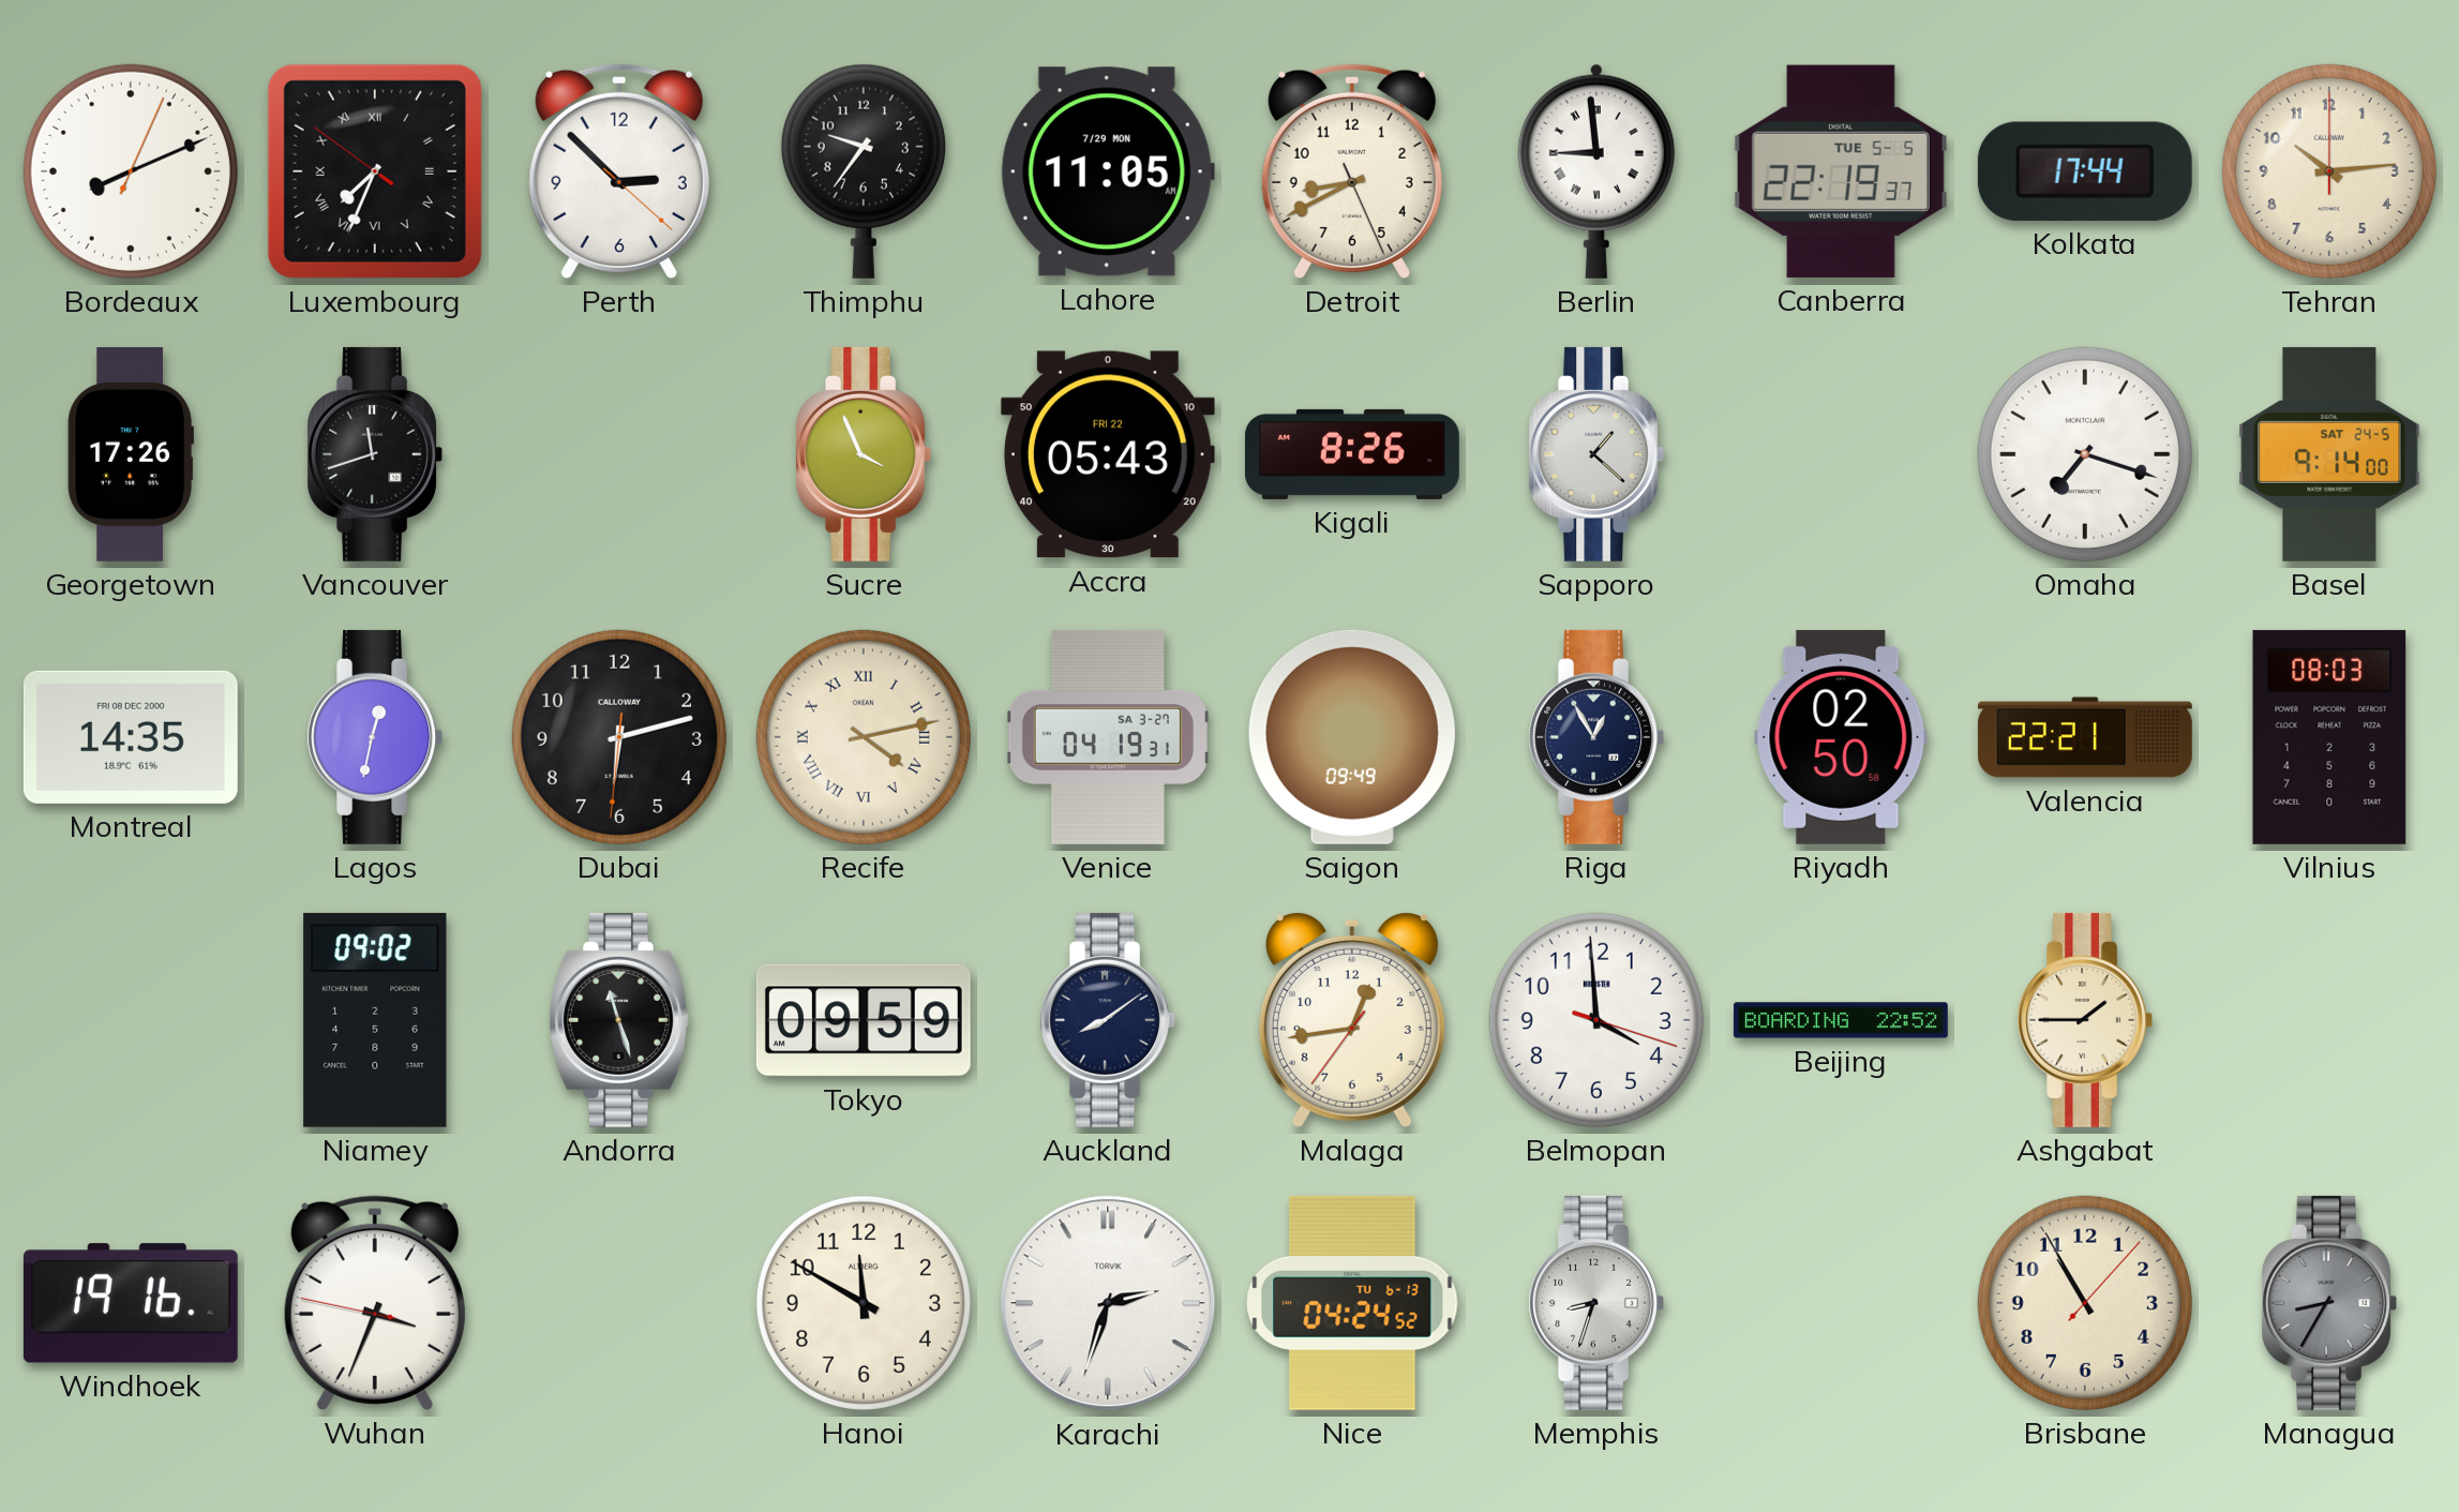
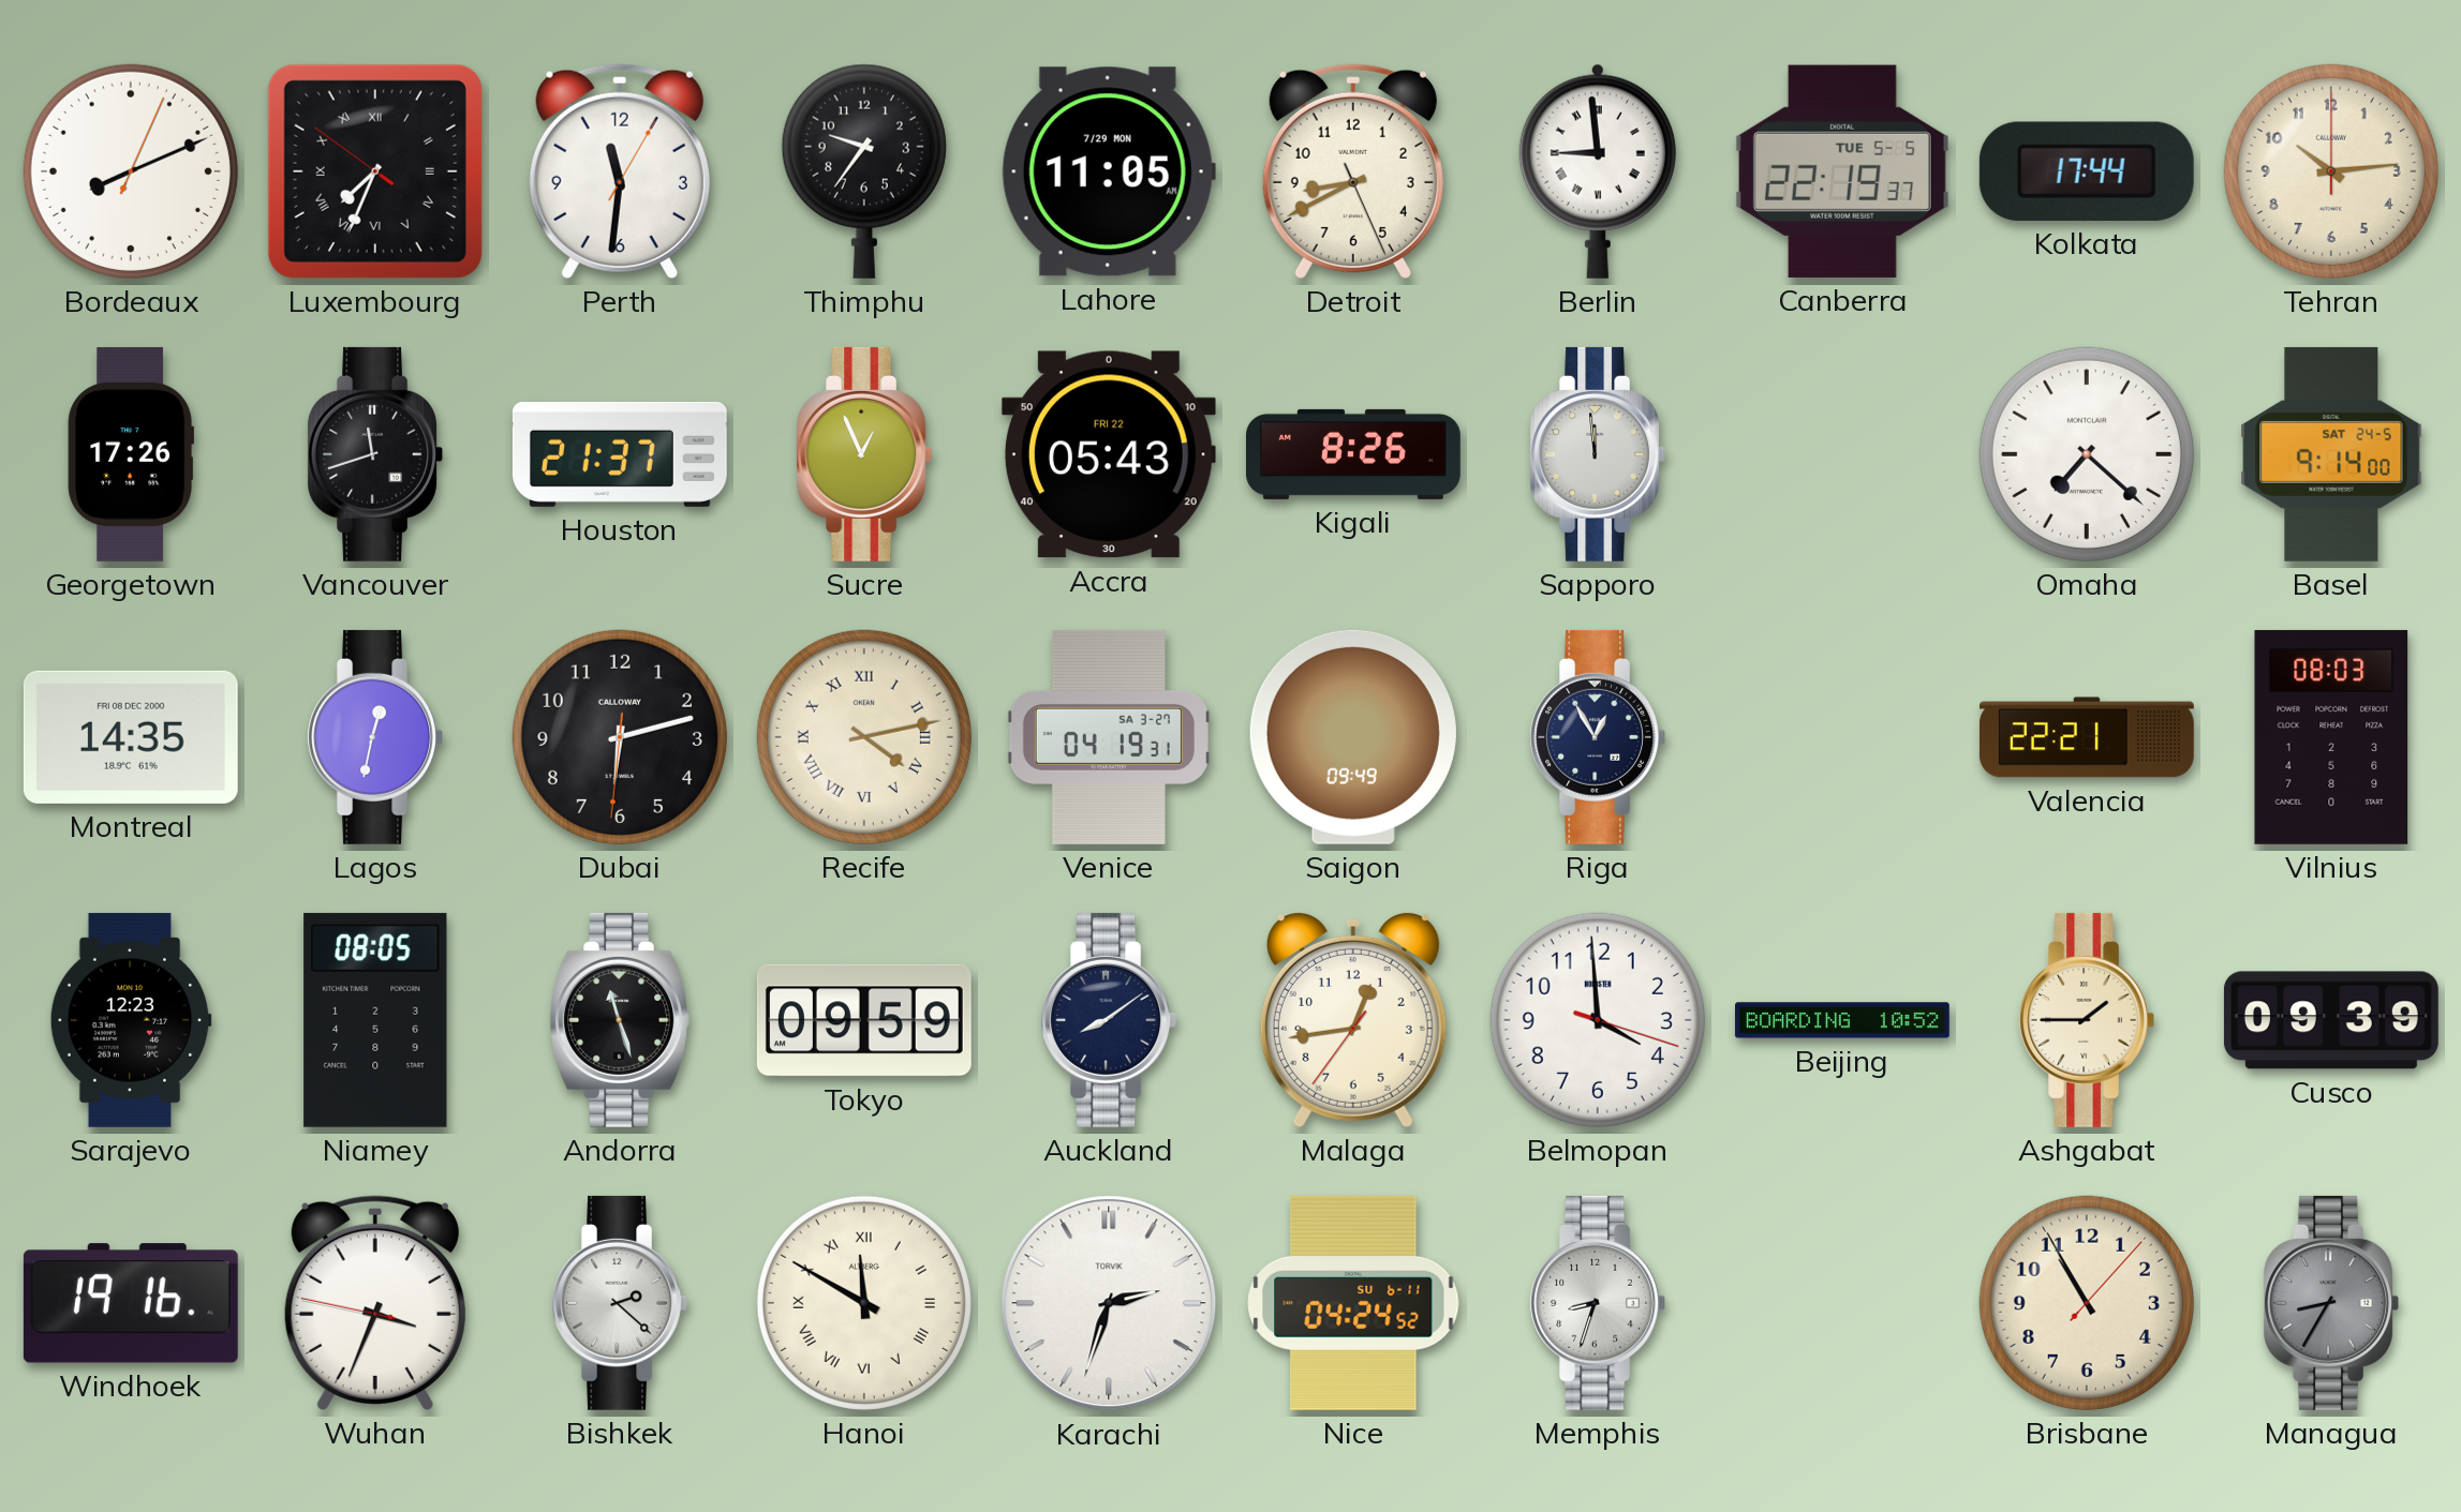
Perth: 2:52 -> 11:31
Houston: none -> 21:37
Sucre: 3:56 -> 12:56
Sapporo: 1:22 -> 11:59
Omaha: 7:18 -> 7:22
Riyadh: 02:50 -> none
Sarajevo: none -> 12:23
Niamey: 09:02 -> 08:05
Beijing: 22:52 -> 10:52
Cusco: none -> 09:39
Bishkek: none -> 2:22
Hanoi numerals: Arabic -> Roman
Nice date: TU 6-13 -> SU 6-11
